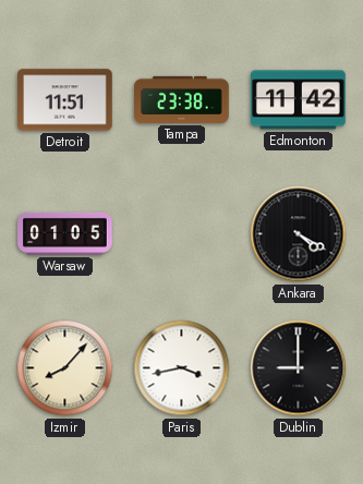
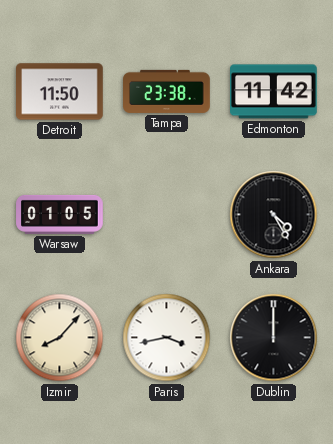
Detroit: 11:51 -> 11:50
Ankara: 4:20 -> 4:25
Dublin: 9:00 -> 12:00
